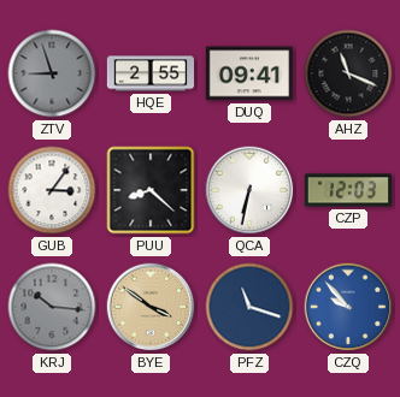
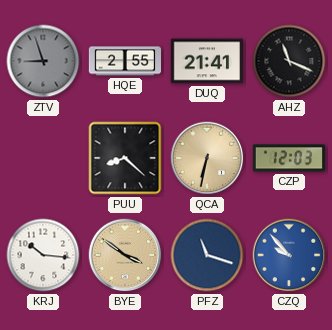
DUQ: 09:41 -> 21:41
GUB: 3:06 -> none
QCA dial: white -> champagne
KRJ dial: grey -> white
